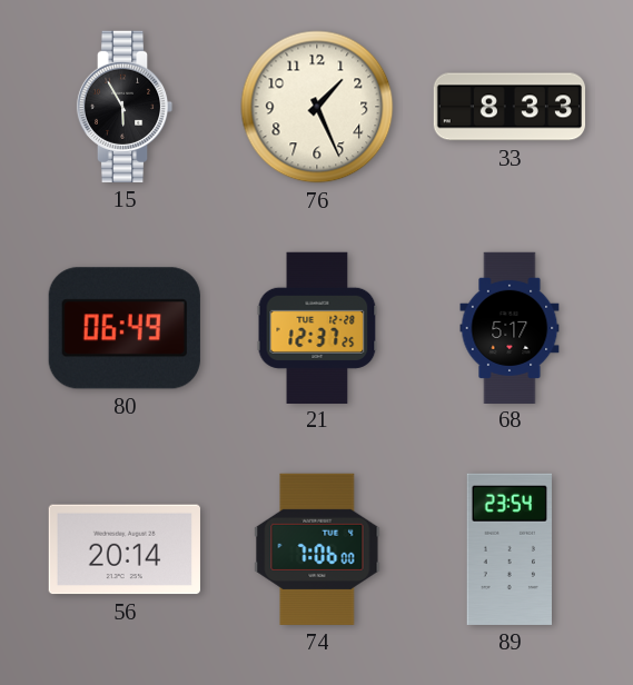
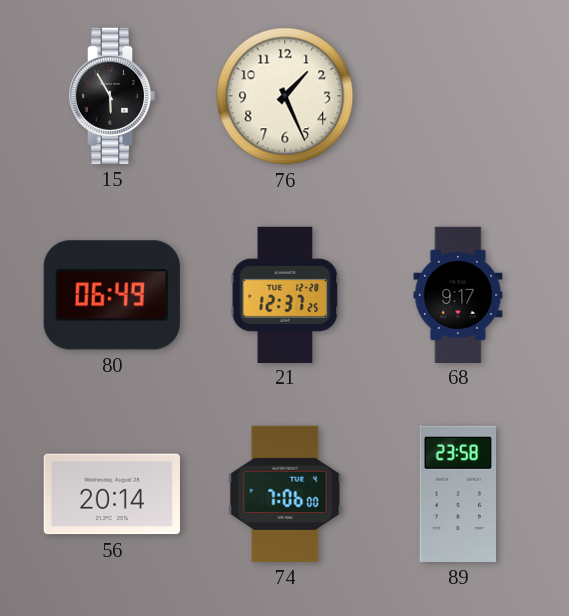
33: 8:33 -> none
68: 5:17 -> 9:17
89: 23:54 -> 23:58
